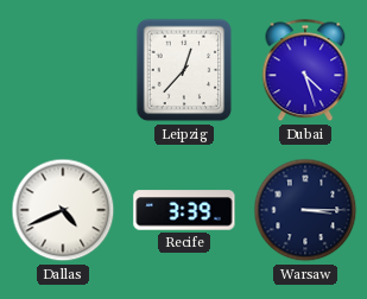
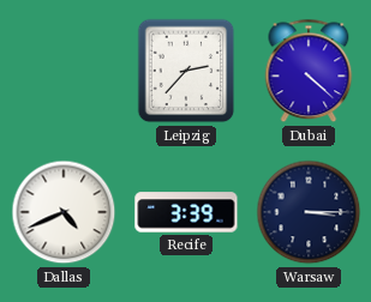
Leipzig: 12:37 -> 2:37
Dubai: 4:27 -> 4:22
